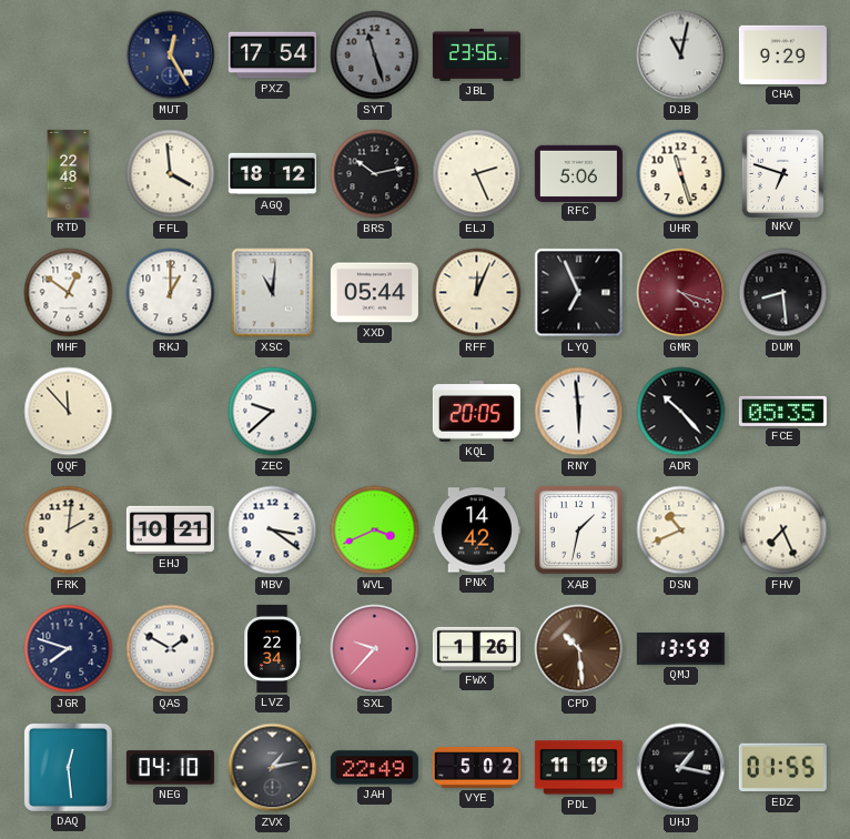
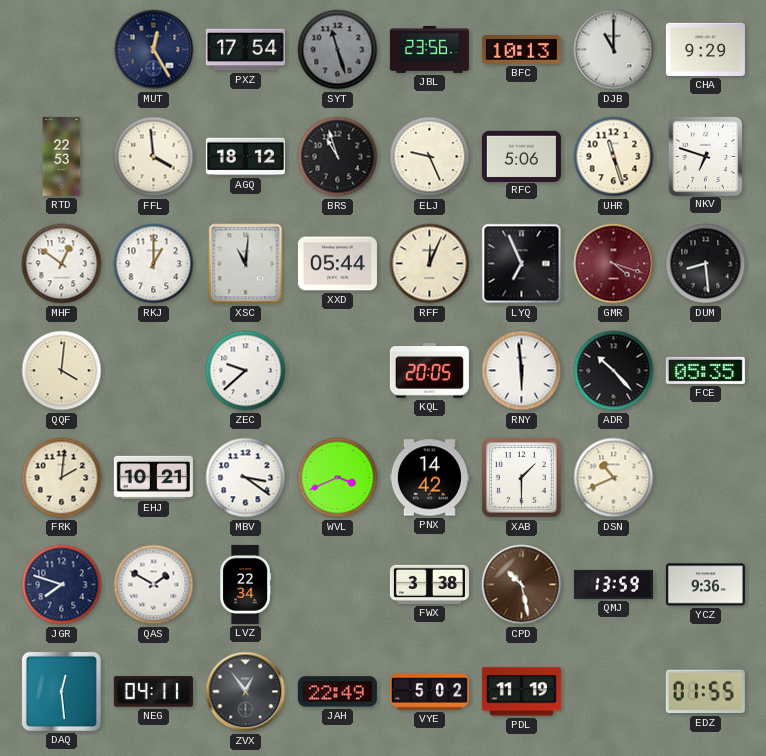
BFC: none -> 10:13
DJB: 11:02 -> 11:00
RTD: 22:48 -> 22:53
BRS: 10:13 -> 10:57
ELJ: 2:26 -> 9:26
QQF: 11:53 -> 4:01
XAB: 1:32 -> 1:30
FHV: 7:26 -> none
SXL: 9:37 -> none
FWX: 1:26 -> 3:38
CPD: 10:29 -> 10:28
YCZ: none -> 9:36
NEG: 04:10 -> 04:11
ZVX: 1:13 -> 12:54
UHJ: 1:17 -> none
